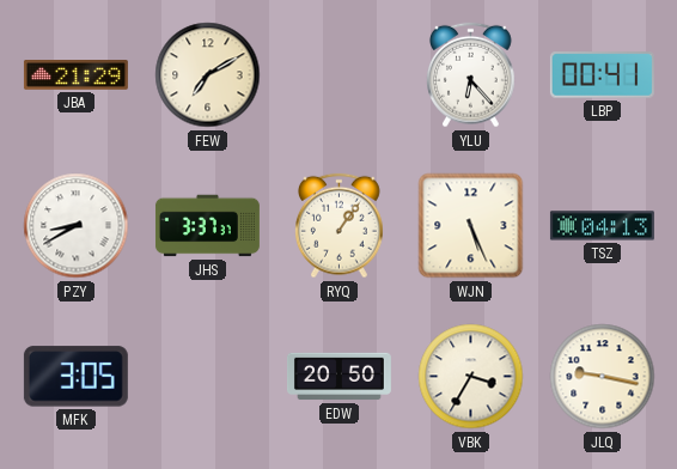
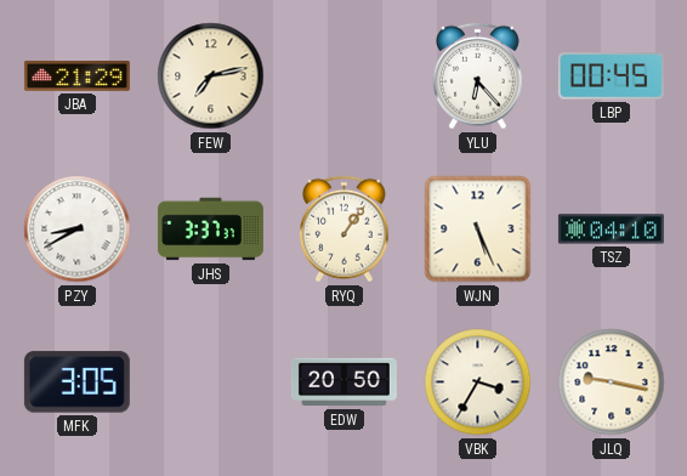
FEW: 7:10 -> 7:13
LBP: 00:41 -> 00:45
TSZ: 04:13 -> 04:10
